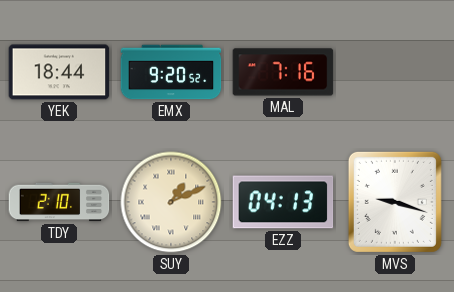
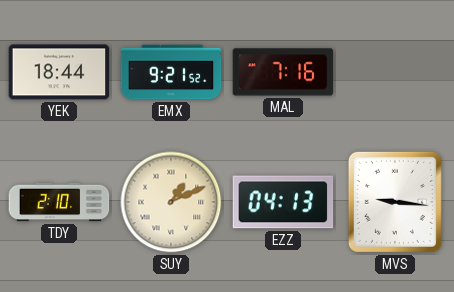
EMX: 9:20 -> 9:21
MVS: 9:18 -> 9:16
